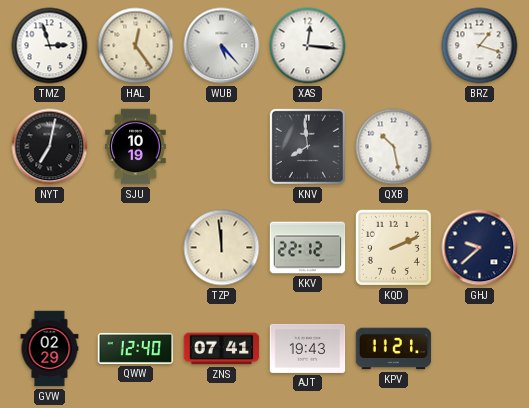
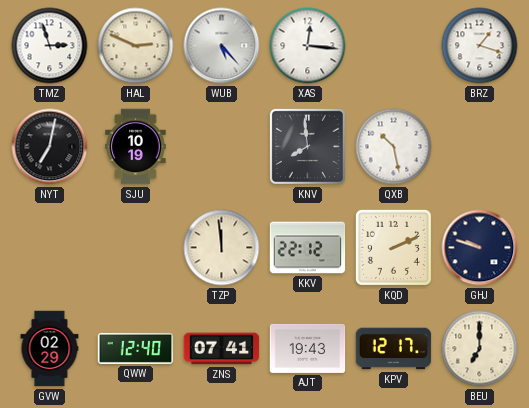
HAL: 12:24 -> 2:49
GHJ: 9:38 -> 9:48
KPV: 11:21 -> 12:17
BEU: none -> 7:00
